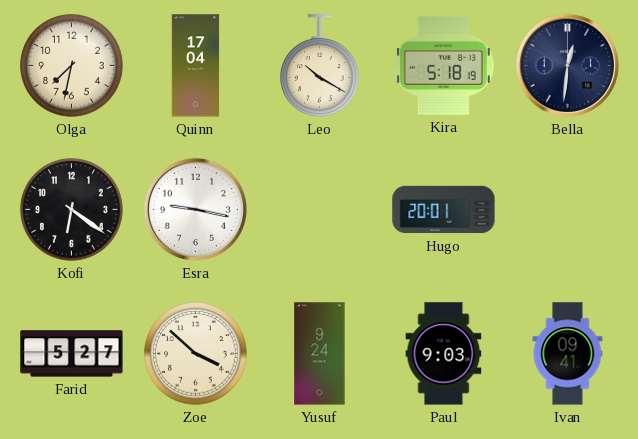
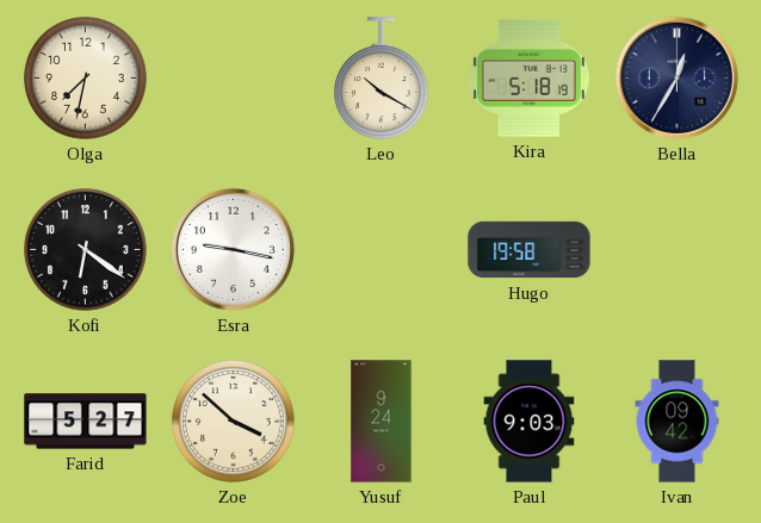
Quinn: 17:04 -> none
Bella: 12:31 -> 12:35
Hugo: 20:01 -> 19:58
Ivan: 09:41 -> 09:42
